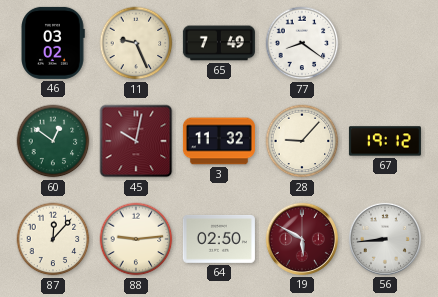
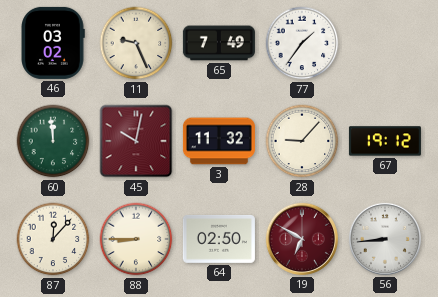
77: 8:21 -> 1:36
60: 12:51 -> 11:59
88: 9:14 -> 8:45
19: 5:50 -> 6:50
